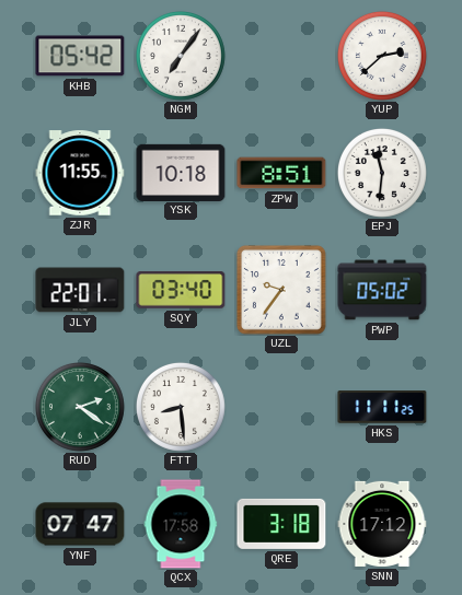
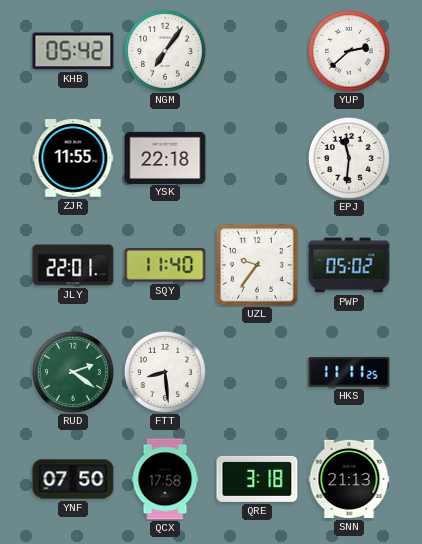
YSK: 10:18 -> 22:18
ZPW: 8:51 -> none
SQY: 03:40 -> 11:40
YNF: 07:47 -> 07:50
SNN: 17:12 -> 21:13
